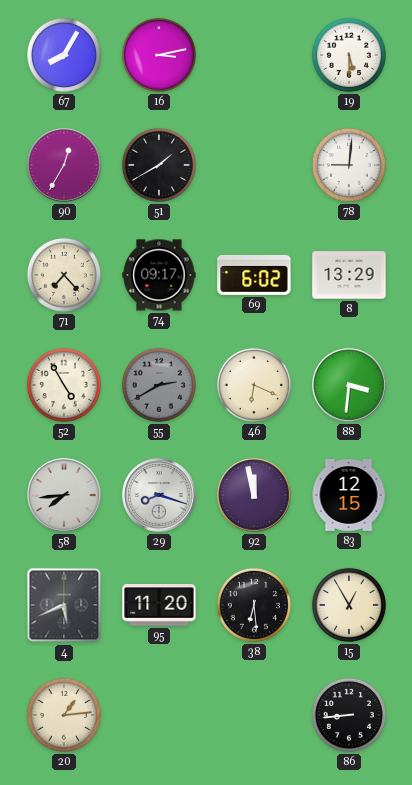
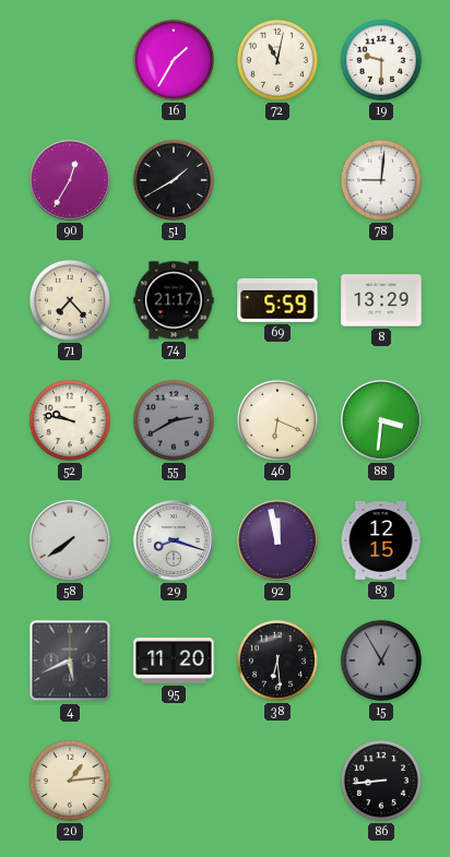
67: 8:05 -> none
16: 3:13 -> 1:35
72: none -> 11:02
19: 5:30 -> 9:30
74: 09:17 -> 21:17
69: 6:02 -> 5:59
52: 4:55 -> 9:47
58: 7:44 -> 7:39
15 dial: cream -> grey
